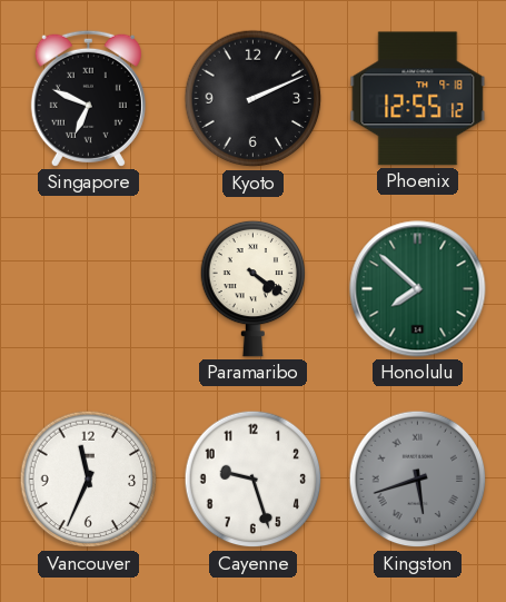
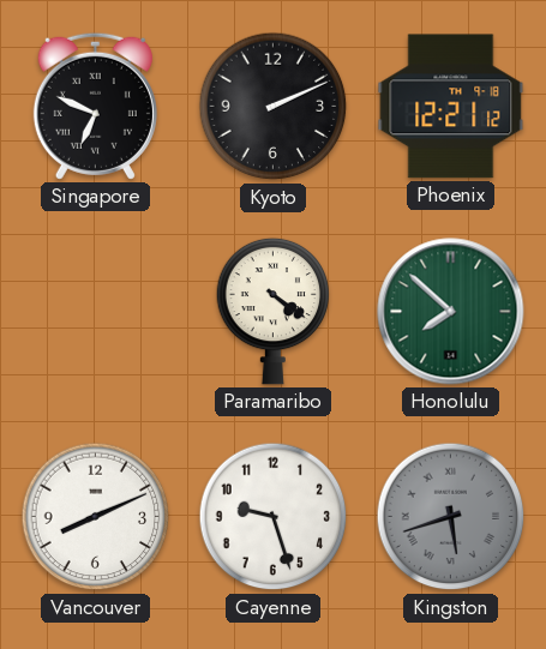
Phoenix: 12:55 -> 12:21
Vancouver: 11:34 -> 8:11
